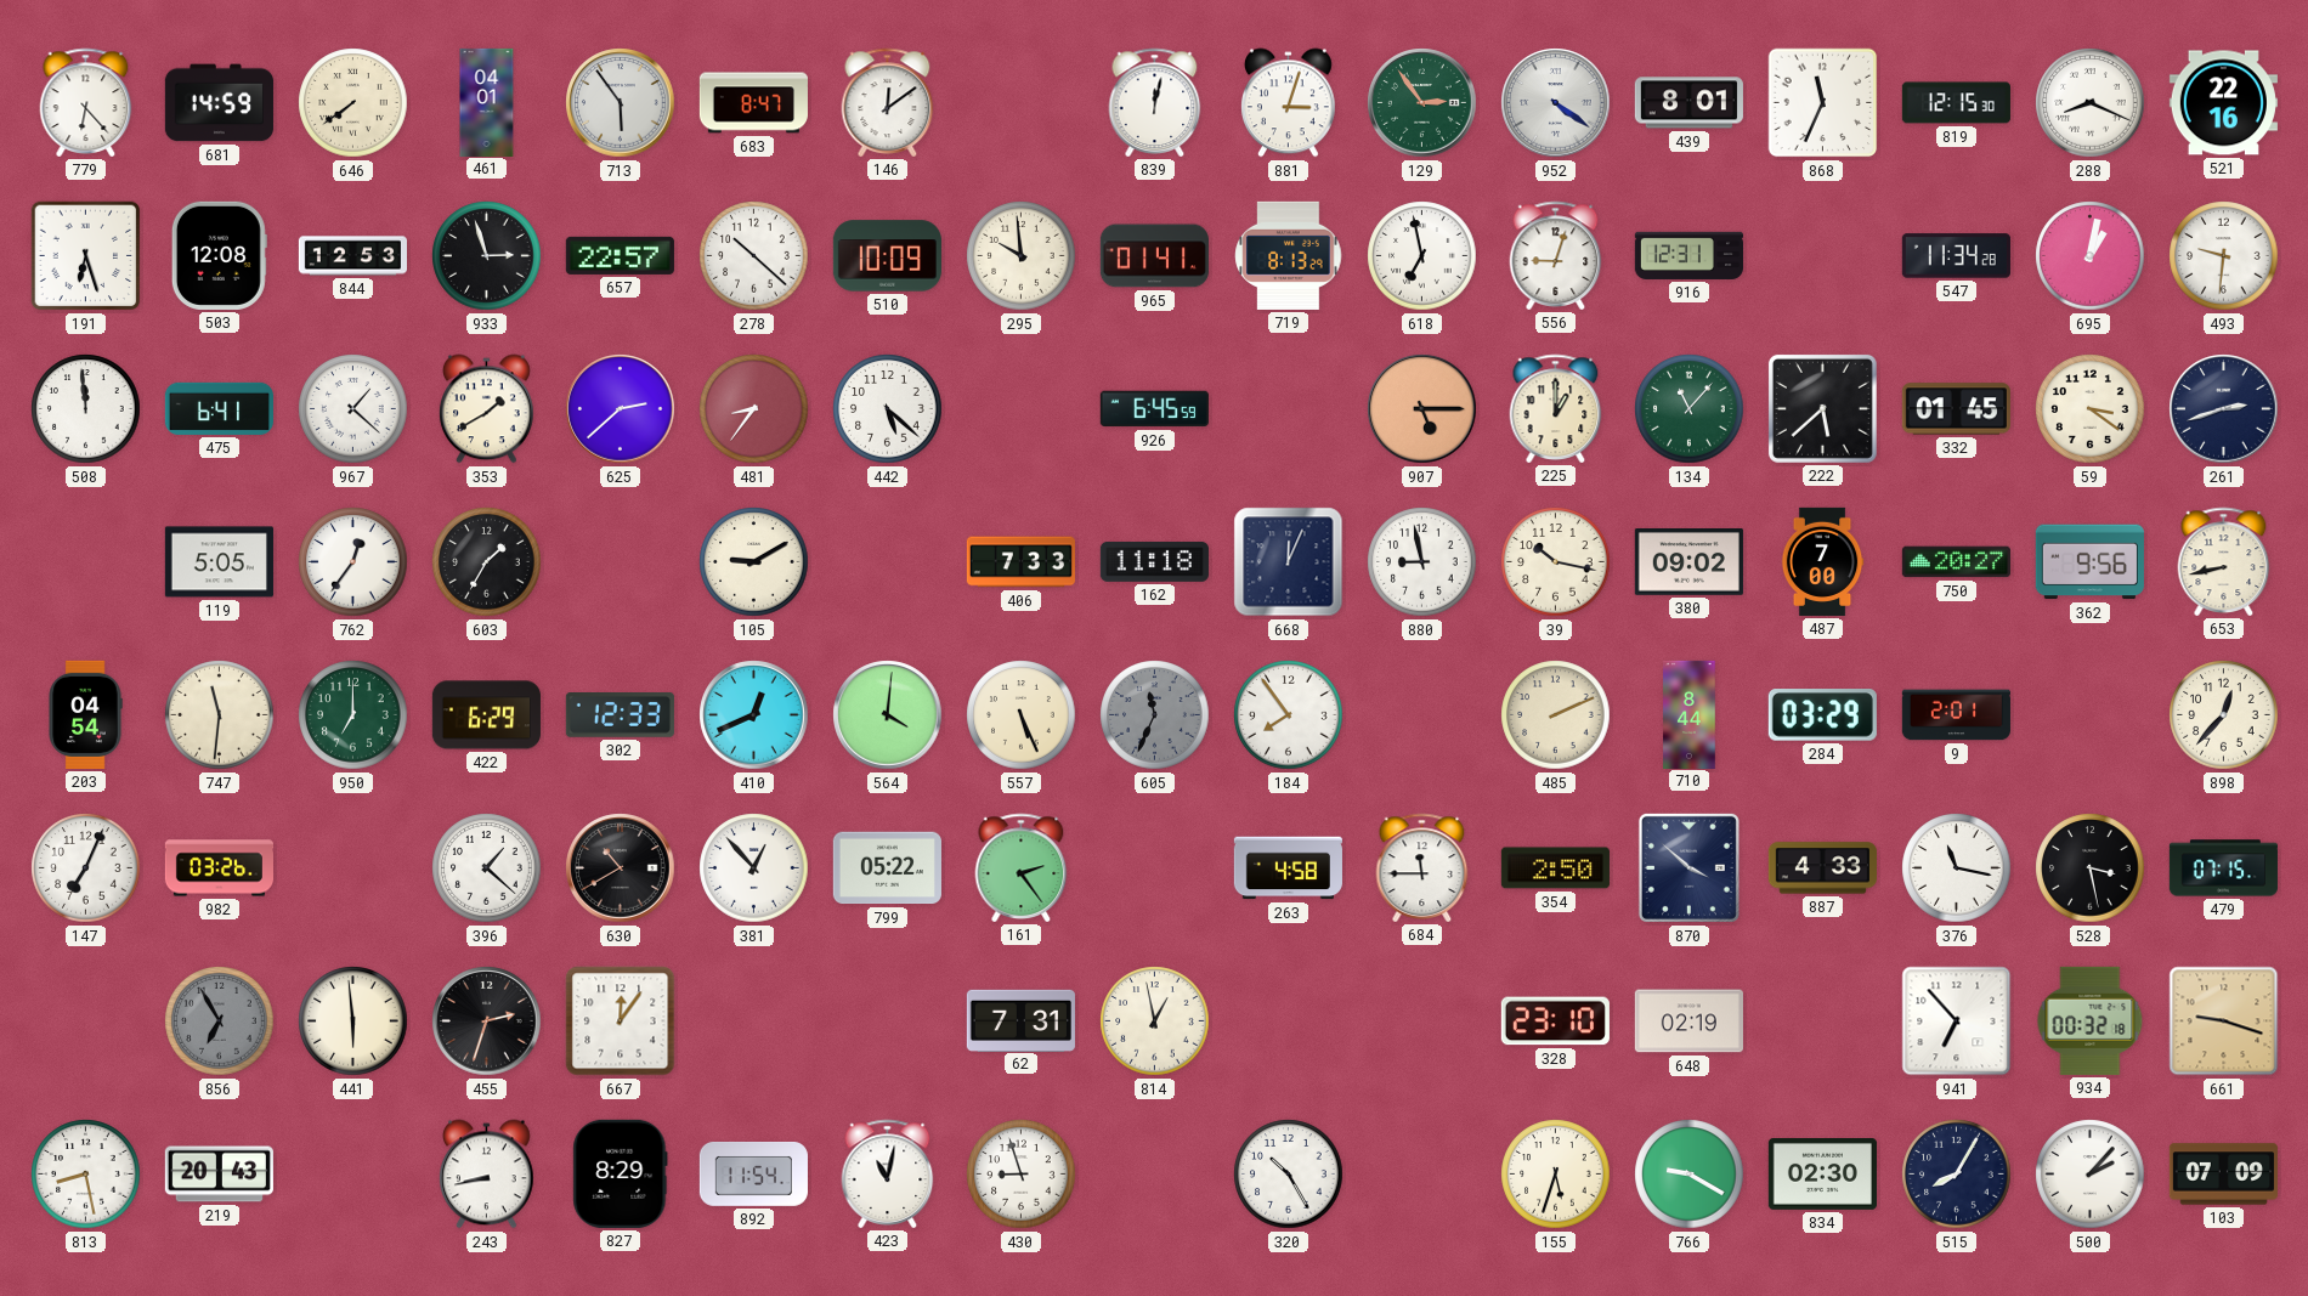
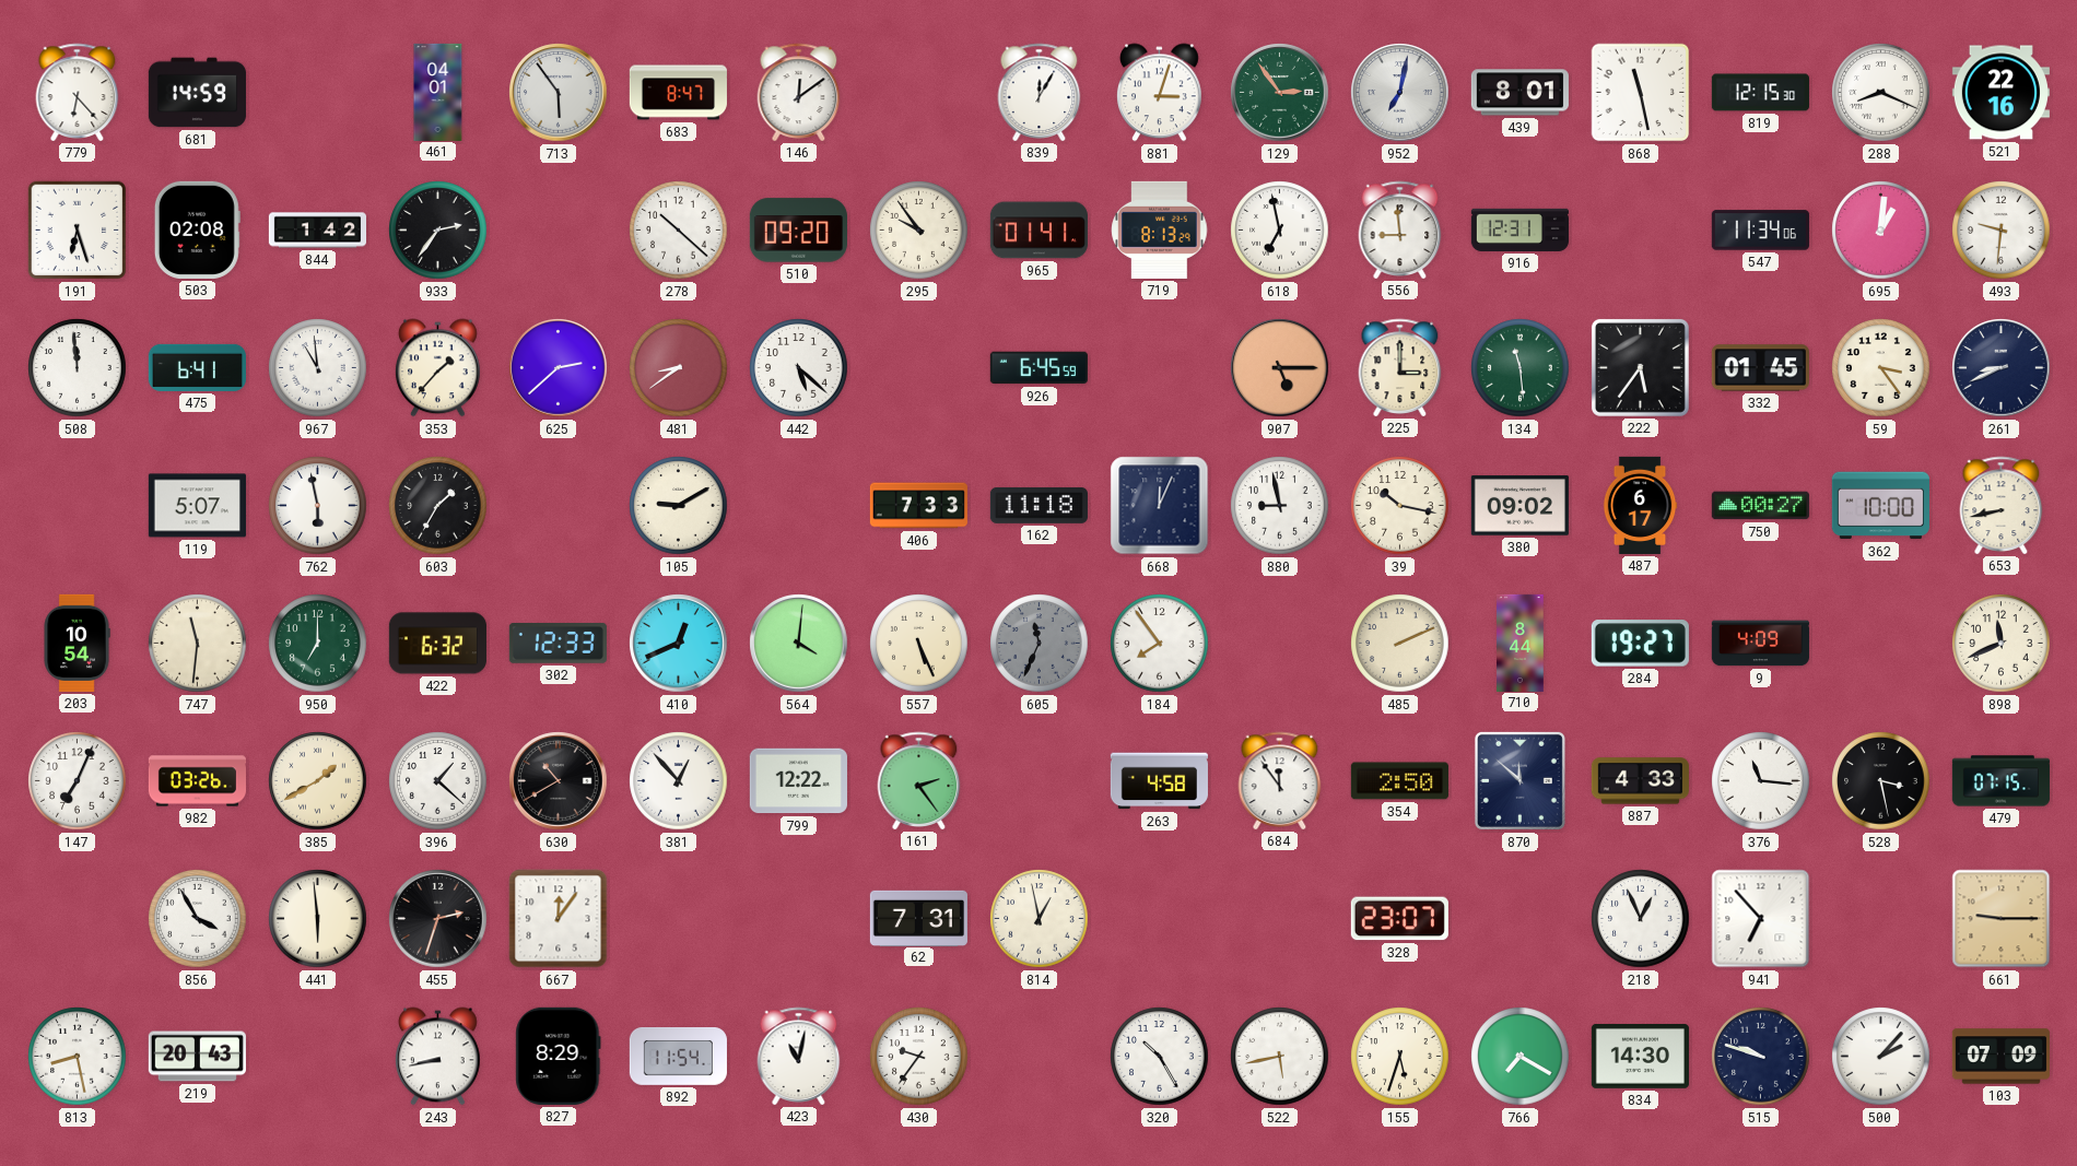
646: 7:39 -> none
839: 12:02 -> 12:05
952: 4:21 -> 7:02
868: 11:34 -> 11:28
503: 12:08 -> 02:08
844: 12:53 -> 1:42
933: 2:57 -> 2:36
657: 22:57 -> none
510: 10:09 -> 09:20
295: 9:59 -> 9:54
556: 9:03 -> 8:59
547: 11:34:28 -> 11:34:06
695: 1:02 -> 1:01
967: 1:22 -> 10:59
353: 1:40 -> 1:37
481: 8:36 -> 8:39
225: 1:00 -> 3:00
134: 11:07 -> 11:29
222: 5:38 -> 5:36
59: 3:21 -> 3:24
261: 2:42 -> 8:41
119: 5:05 -> 5:07
762: 12:36 -> 5:58
487: 7:00 -> 6:17
750: 20:27 -> 00:27
362: 9:56 -> 10:00
203: 04:54 -> 10:54
422: 6:29 -> 6:32
284: 03:29 -> 19:27
9: 2:01 -> 4:09
898: 12:37 -> 11:41
385: none -> 1:40
799: 05:22 -> 12:22
684: 11:45 -> 11:54
870: 3:52 -> 11:52
376: 11:17 -> 11:16
856: 6:55 -> 3:55
856 dial: grey -> white
328: 23:10 -> 23:07
648: 02:19 -> none
218: none -> 12:56
934: 00:32 -> none
661: 9:18 -> 9:15
430: 8:57 -> 9:36
522: none -> 5:43
766: 9:20 -> 7:20
834: 02:30 -> 14:30
515: 8:05 -> 9:48
